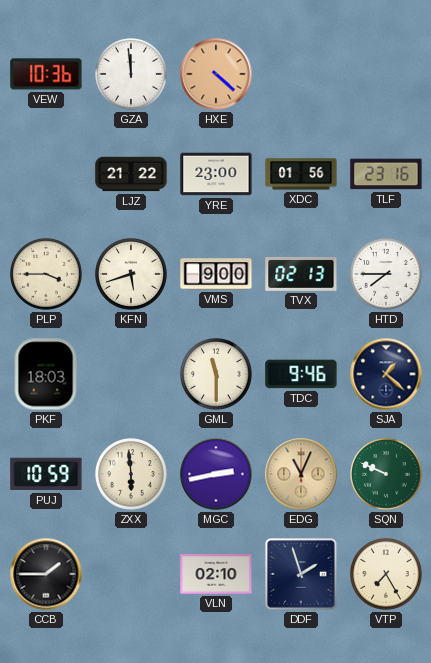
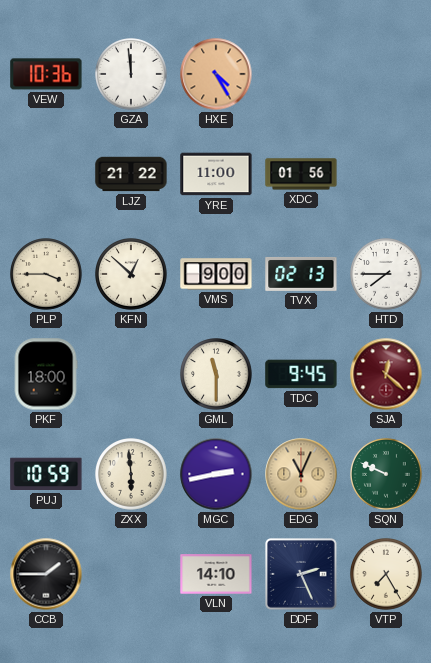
HXE: 4:22 -> 4:25
YRE: 23:00 -> 11:00
TLF: 23:16 -> none
KFN: 5:42 -> 12:52
PKF: 18:03 -> 18:00
TDC: 9:46 -> 9:45
SJA: 1:22 -> 12:22
SJA dial: navy -> burgundy
VLN: 02:10 -> 14:10
DDF: 1:57 -> 2:26
